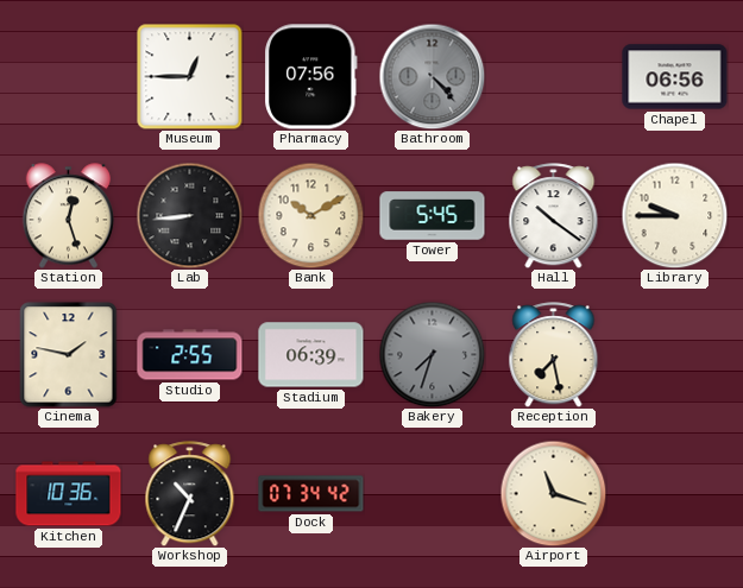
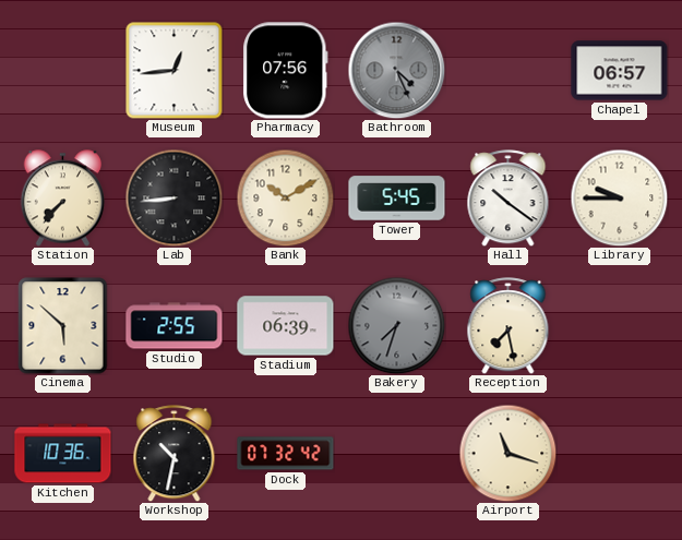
Museum: 12:45 -> 12:44
Bathroom: 4:23 -> 4:26
Chapel: 06:56 -> 06:57
Station: 12:27 -> 7:37
Cinema: 1:47 -> 5:52
Workshop: 10:34 -> 10:32
Dock: 07:34 -> 07:32
